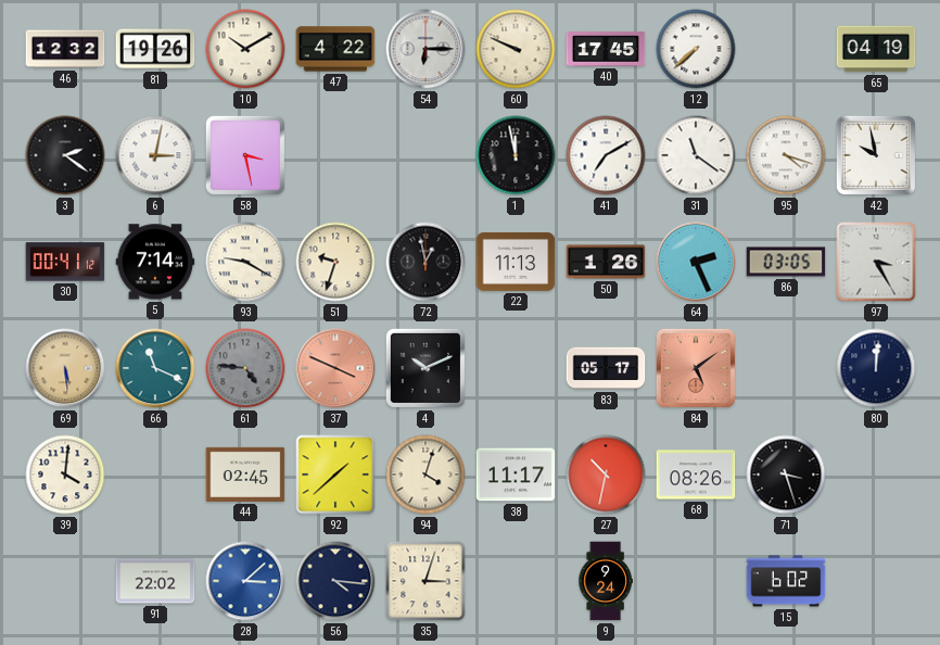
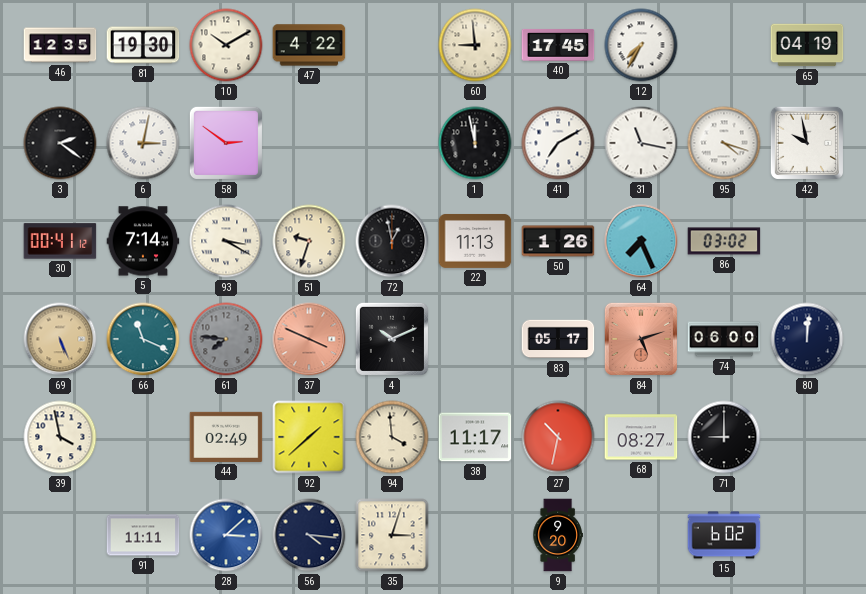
46: 12:32 -> 12:35
81: 19:26 -> 19:30
54: 6:15 -> none
60: 9:49 -> 8:59
12: 7:38 -> 7:35
58: 3:28 -> 2:51
31: 11:21 -> 11:17
93: 9:20 -> 3:20
64: 2:26 -> 7:26
86: 03:05 -> 03:02
97: 3:25 -> none
69: 5:29 -> 5:26
61: 4:46 -> 7:46
84: 5:09 -> 5:12
74: none -> 06:00
39: 4:01 -> 3:58
44: 02:45 -> 02:49
94: 4:03 -> 3:59
68: 08:26 -> 08:27
71: 3:27 -> 9:00
91: 22:02 -> 11:11
9: 9:24 -> 9:20
